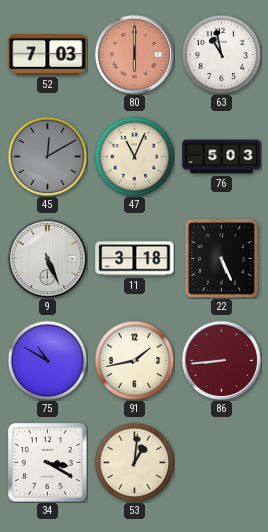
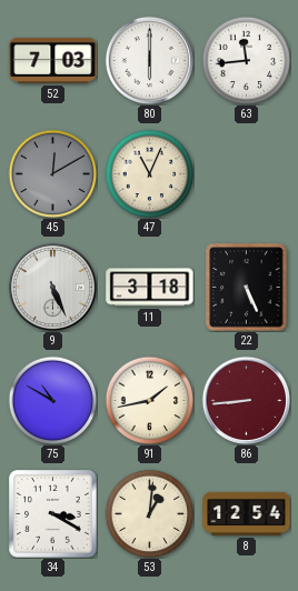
80 dial: salmon -> white
63: 10:58 -> 11:44
76: 5:03 -> none
8: none -> 12:54
